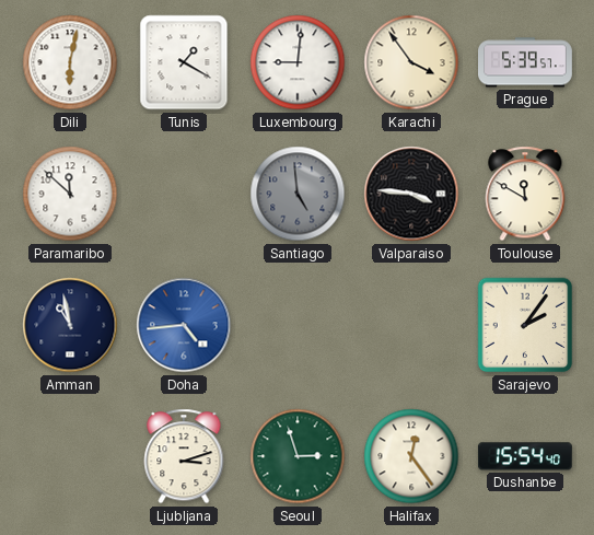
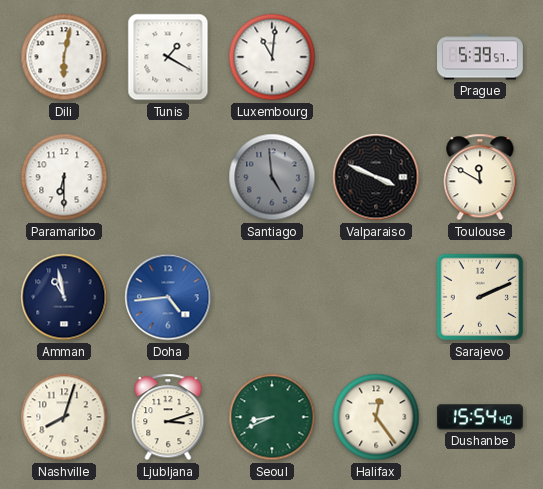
Luxembourg: 9:01 -> 11:01
Karachi: 3:54 -> none
Paramaribo: 11:52 -> 6:30
Valparaiso: 3:46 -> 3:49
Sarajevo: 2:06 -> 2:11
Nashville: none -> 8:03
Seoul: 2:57 -> 8:41
